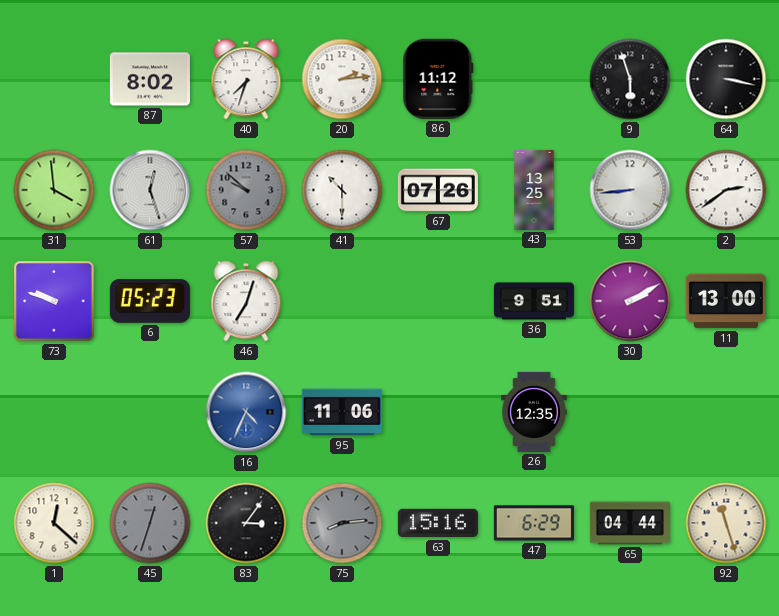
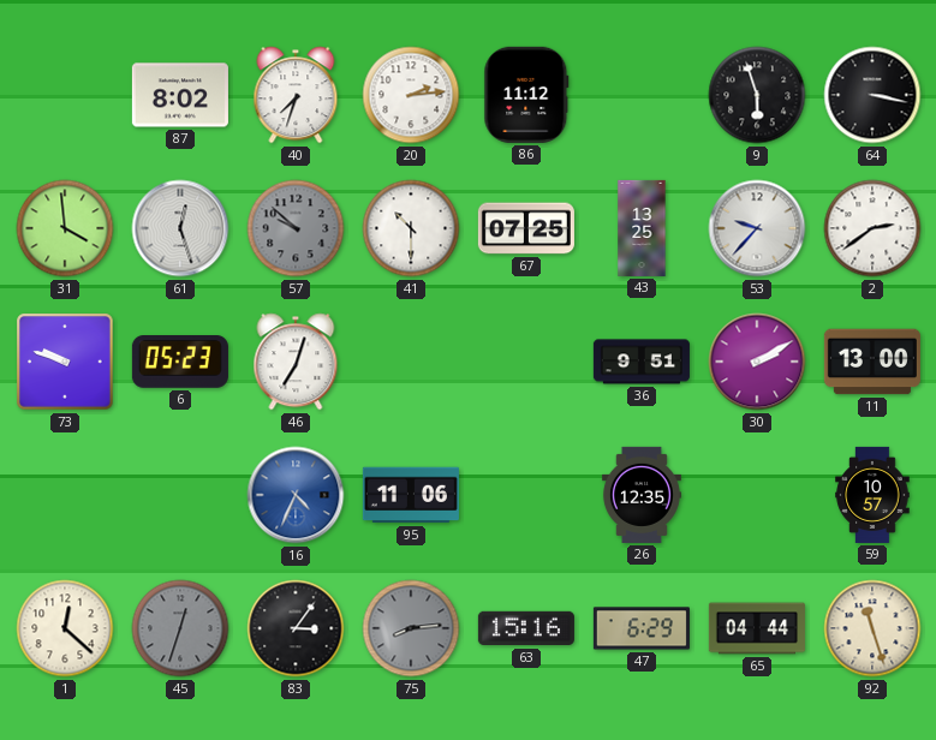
67: 07:26 -> 07:25
53: 8:44 -> 9:37
59: none -> 10:57
